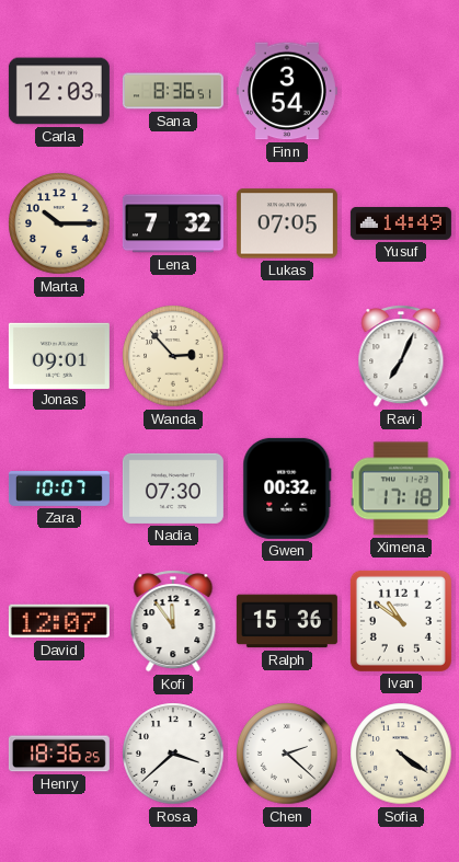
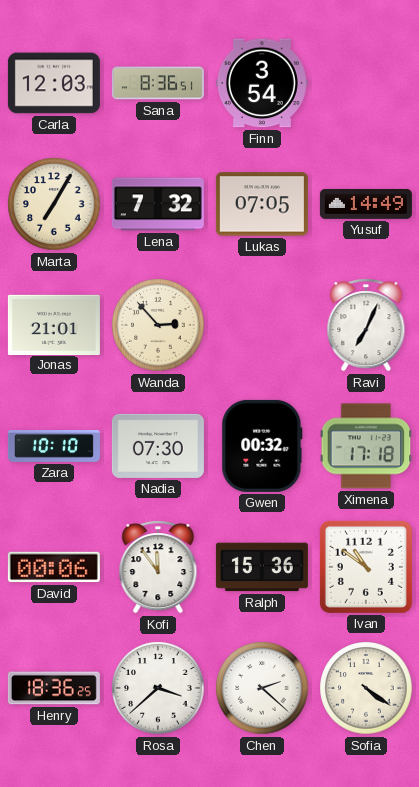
Marta: 10:15 -> 7:05
Jonas: 09:01 -> 21:01
Zara: 10:07 -> 10:10
David: 12:07 -> 00:06
